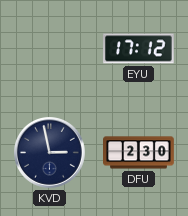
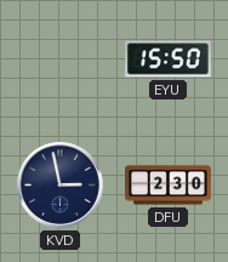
EYU: 17:12 -> 15:50
